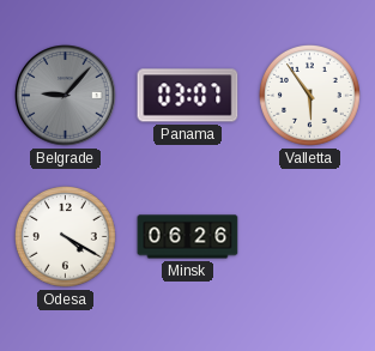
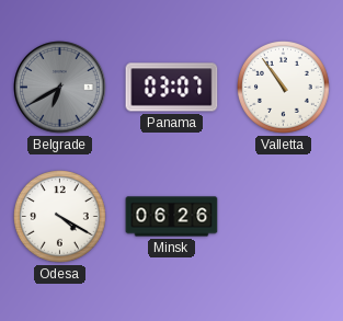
Belgrade: 9:07 -> 6:40
Valletta: 5:54 -> 10:54
